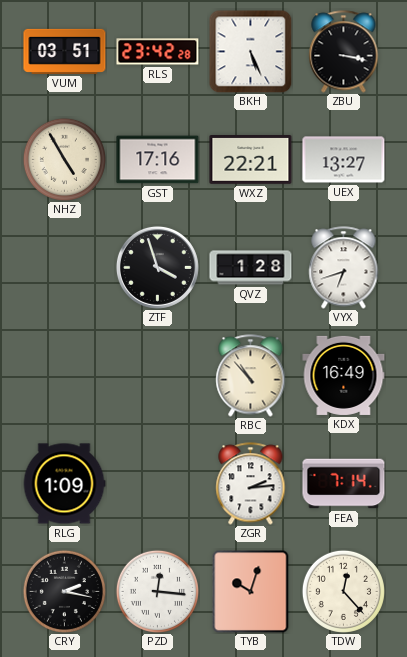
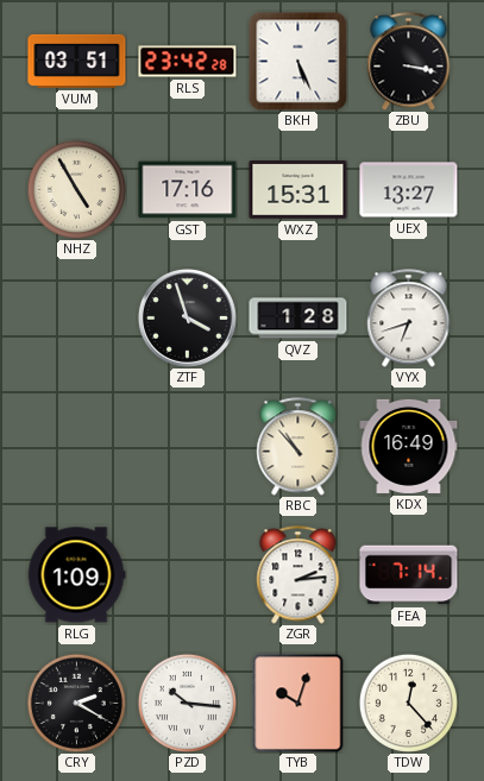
WXZ: 22:21 -> 15:31
CRY: 2:17 -> 2:20
PZD: 12:16 -> 10:16
